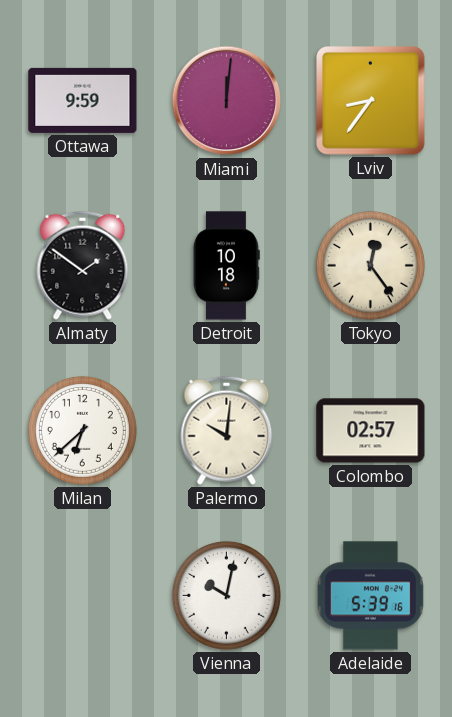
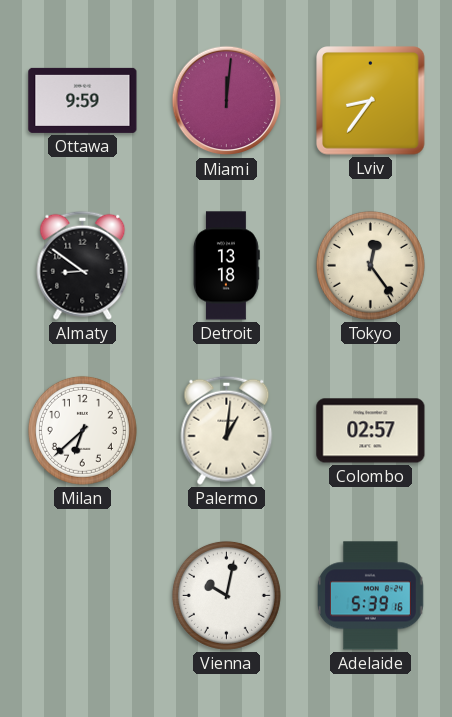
Almaty: 1:51 -> 8:51
Detroit: 10:18 -> 13:18
Palermo: 10:01 -> 1:01
